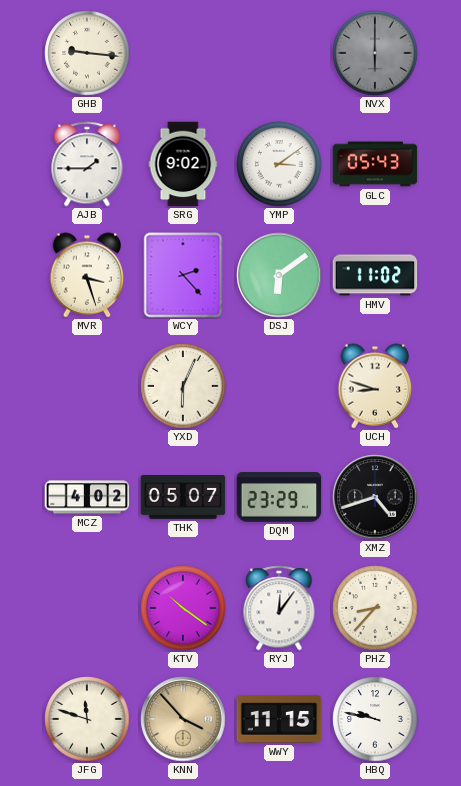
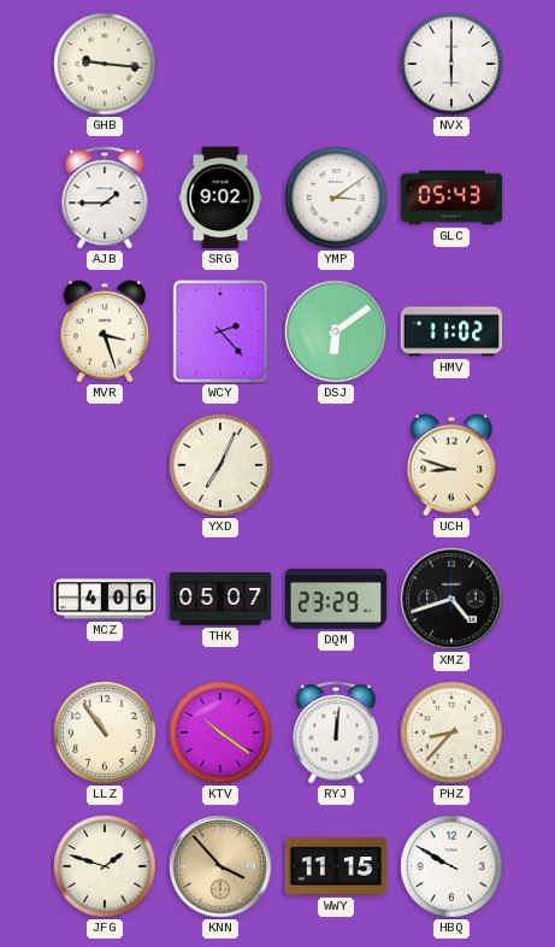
NVX dial: grey -> white
YXD: 6:04 -> 7:04
MCZ: 4:02 -> 4:06
LLZ: none -> 10:54
RYJ: 12:06 -> 12:01
JFG: 11:48 -> 1:48
HBQ: 9:47 -> 9:50
